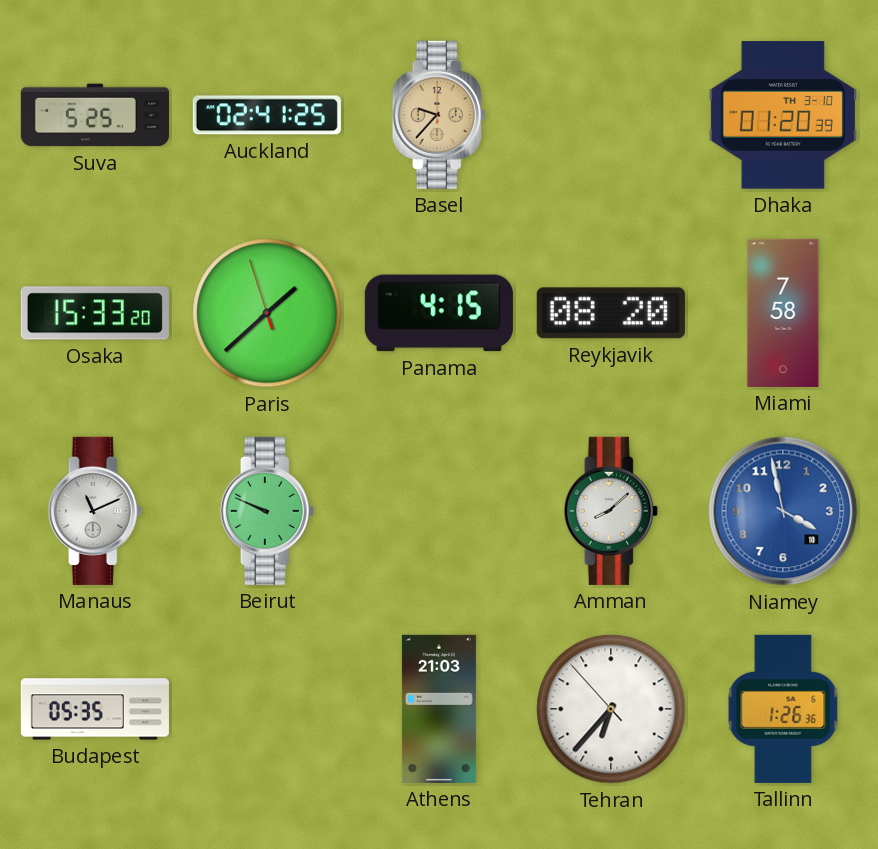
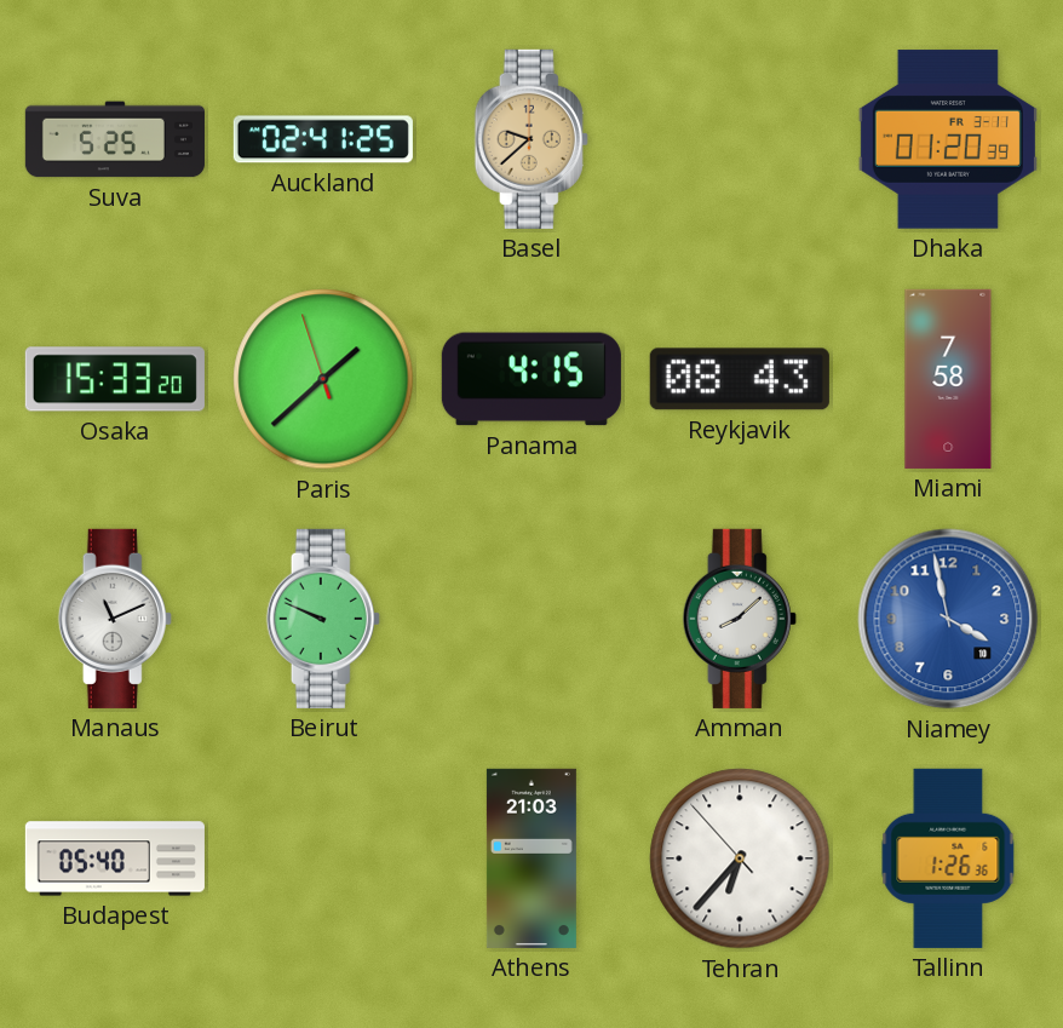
Basel: 9:37 -> 9:38
Dhaka date: TH 3-10 -> FR 3-11
Reykjavik: 08:20 -> 08:43
Budapest: 05:35 -> 05:40
